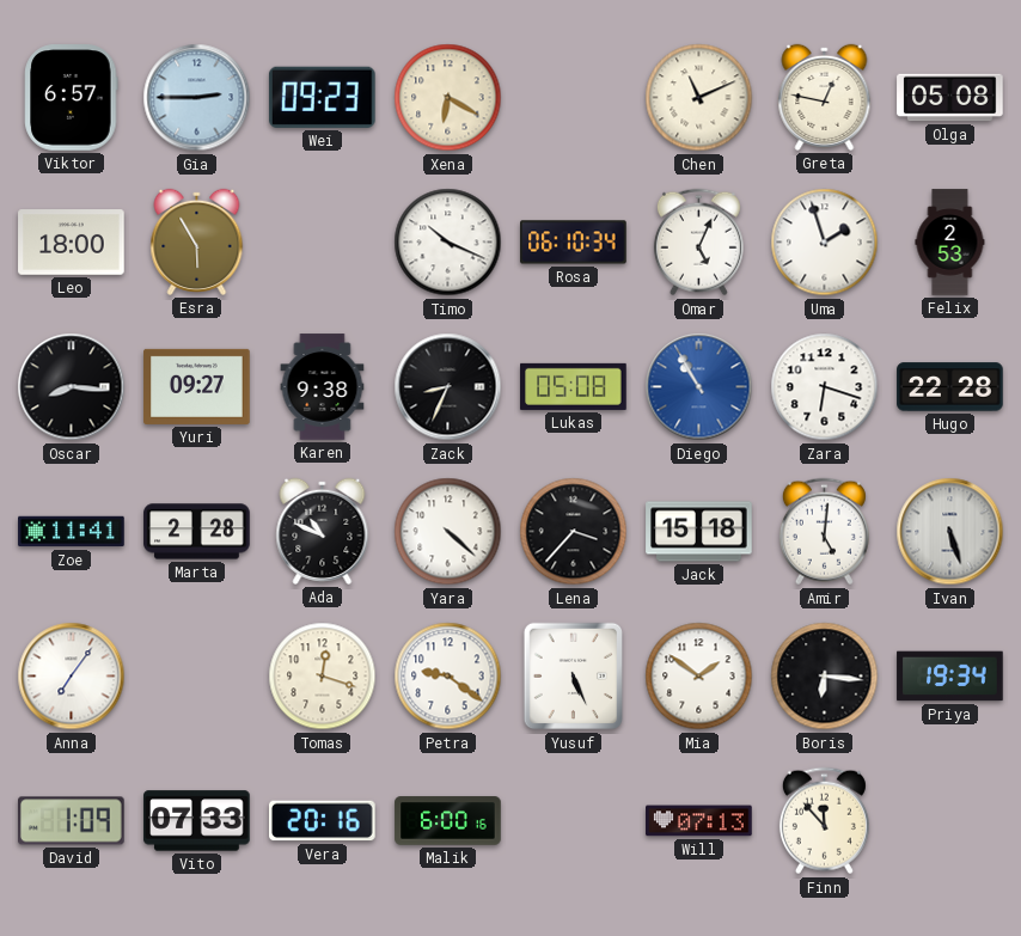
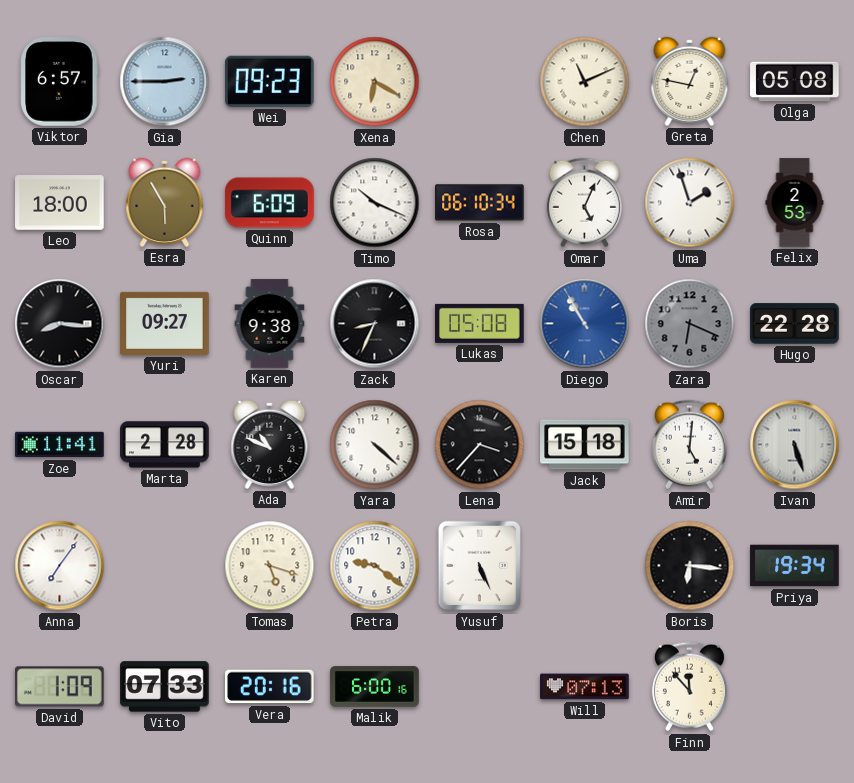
Quinn: none -> 6:09
Zara: 6:18 -> 6:19
Zara dial: white -> grey
Tomas: 12:18 -> 5:18
Mia: 1:51 -> none
